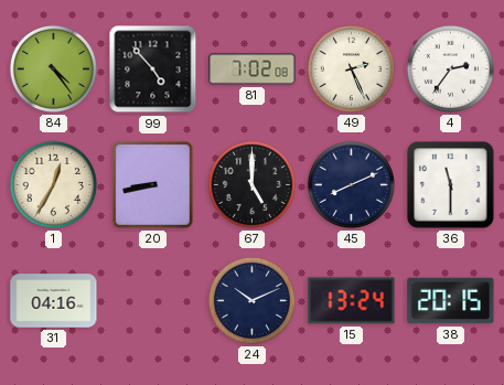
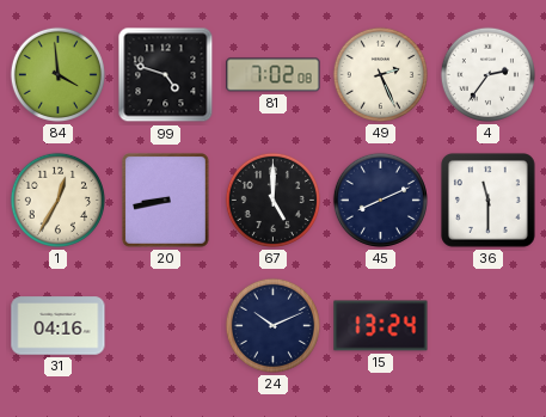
84: 4:24 -> 3:59
99: 4:53 -> 4:48
38: 20:15 -> none
